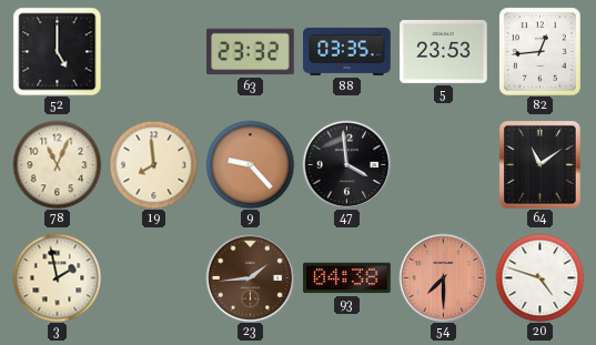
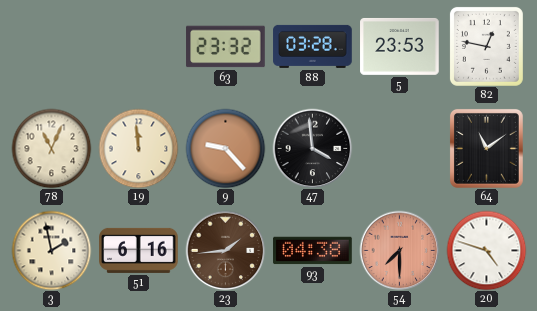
52: 5:00 -> none
88: 03:35 -> 03:28
82: 12:44 -> 12:47
19: 7:59 -> 11:59
51: none -> 6:16
